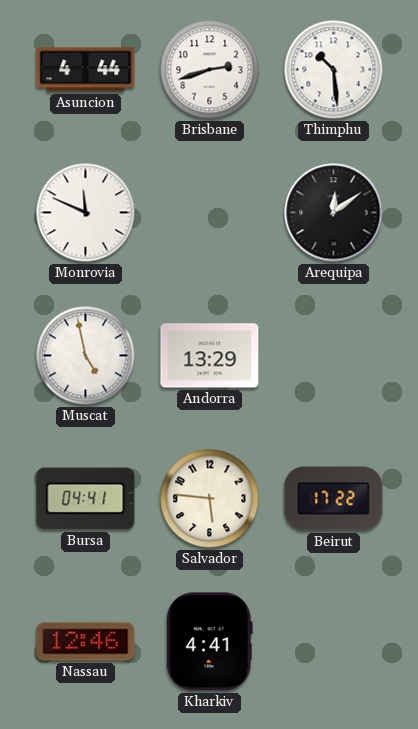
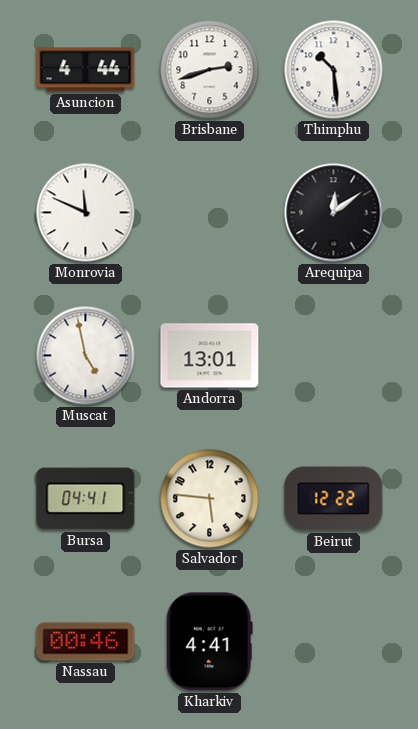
Andorra: 13:29 -> 13:01
Beirut: 17:22 -> 12:22
Nassau: 12:46 -> 00:46
